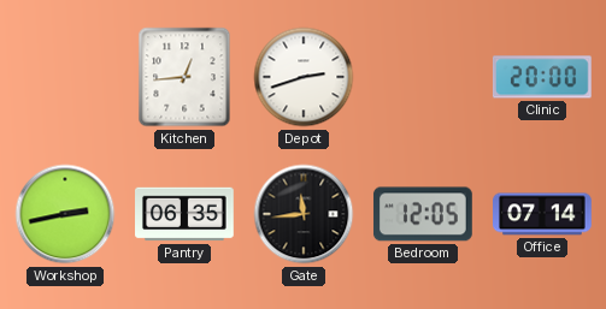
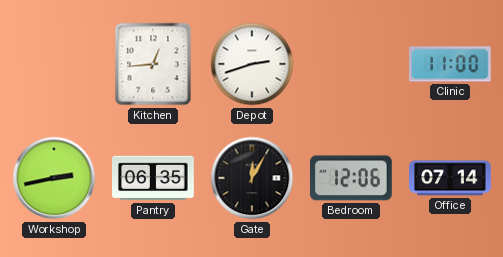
Clinic: 20:00 -> 11:00
Gate: 11:44 -> 12:05
Bedroom: 12:05 -> 12:06
